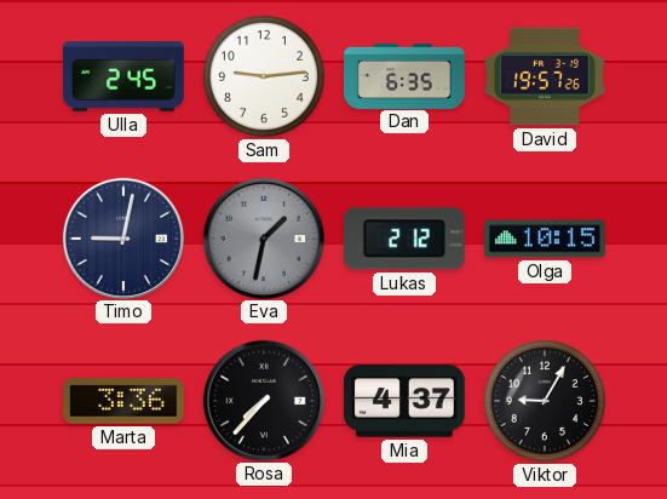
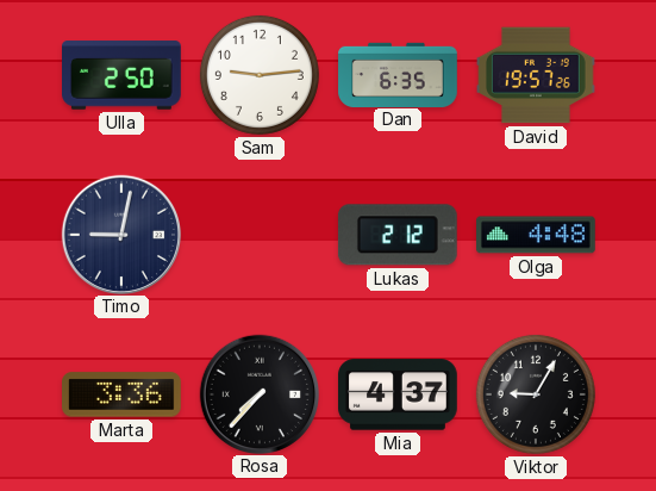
Ulla: 2:45 -> 2:50
Eva: 1:32 -> none
Olga: 10:15 -> 4:48
